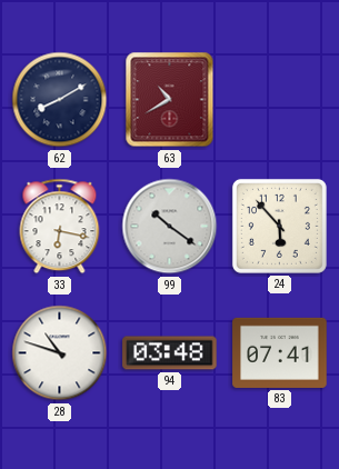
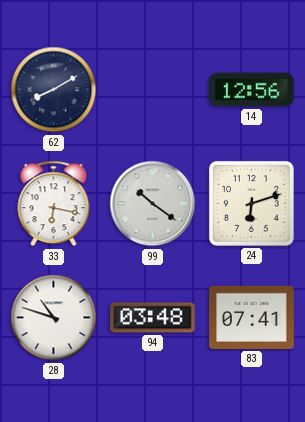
63: 10:40 -> none
14: none -> 12:56
24: 5:53 -> 6:12
